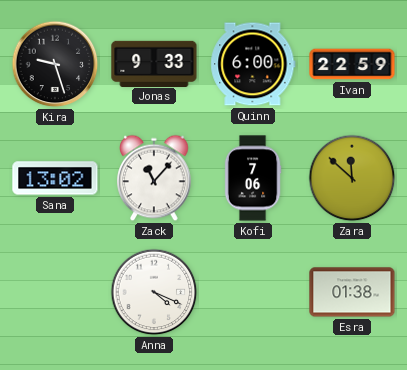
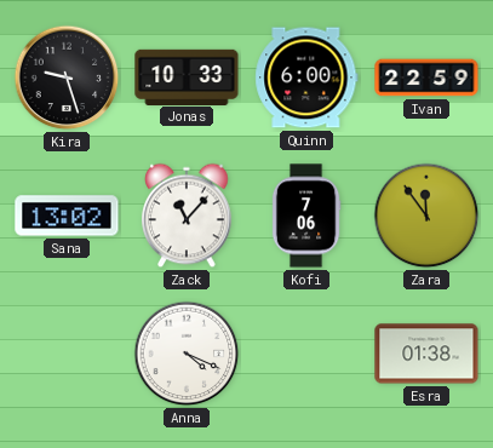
Jonas: 9:33 -> 10:33
Zara: 11:52 -> 11:54
